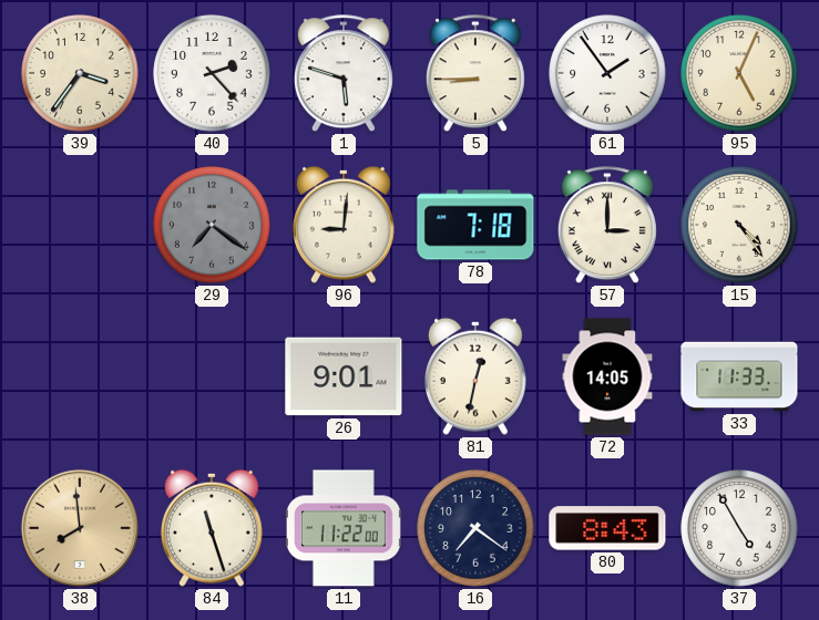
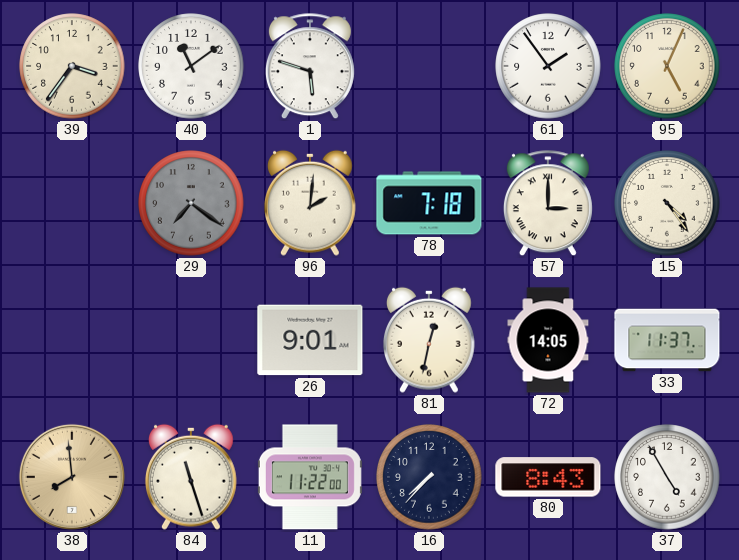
40: 2:23 -> 11:09
5: 8:45 -> none
96: 9:01 -> 2:01
33: 11:33 -> 11:37
16: 7:21 -> 7:37
